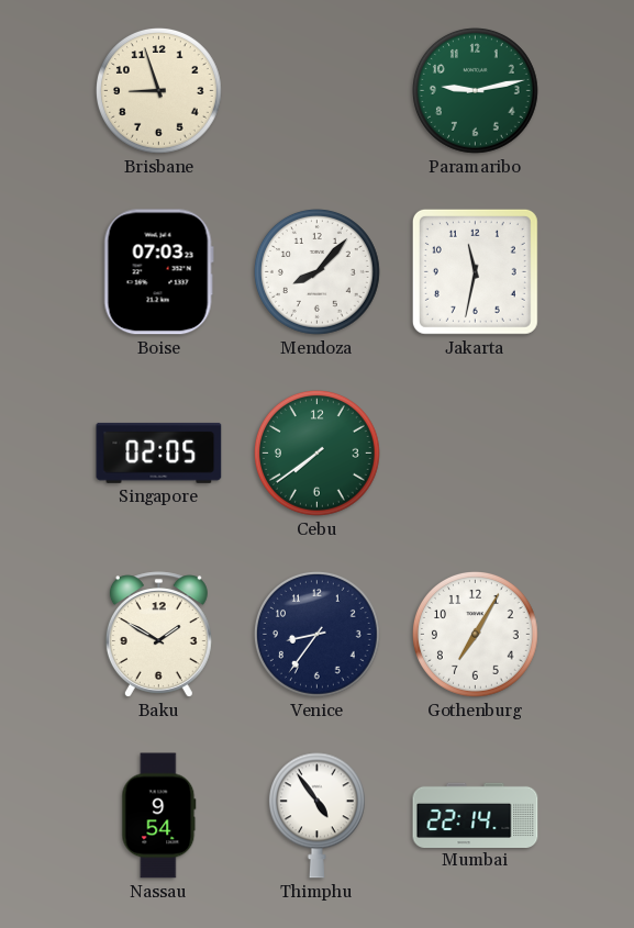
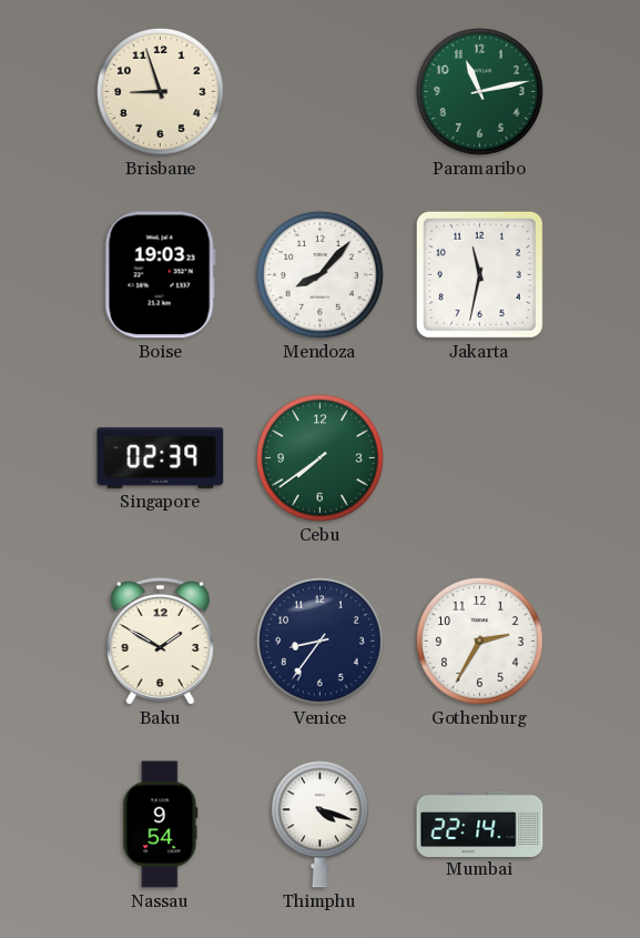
Paramaribo: 9:13 -> 11:13
Boise: 07:03 -> 19:03
Singapore: 02:05 -> 02:39
Gothenburg: 7:05 -> 2:35
Thimphu: 4:54 -> 4:18
